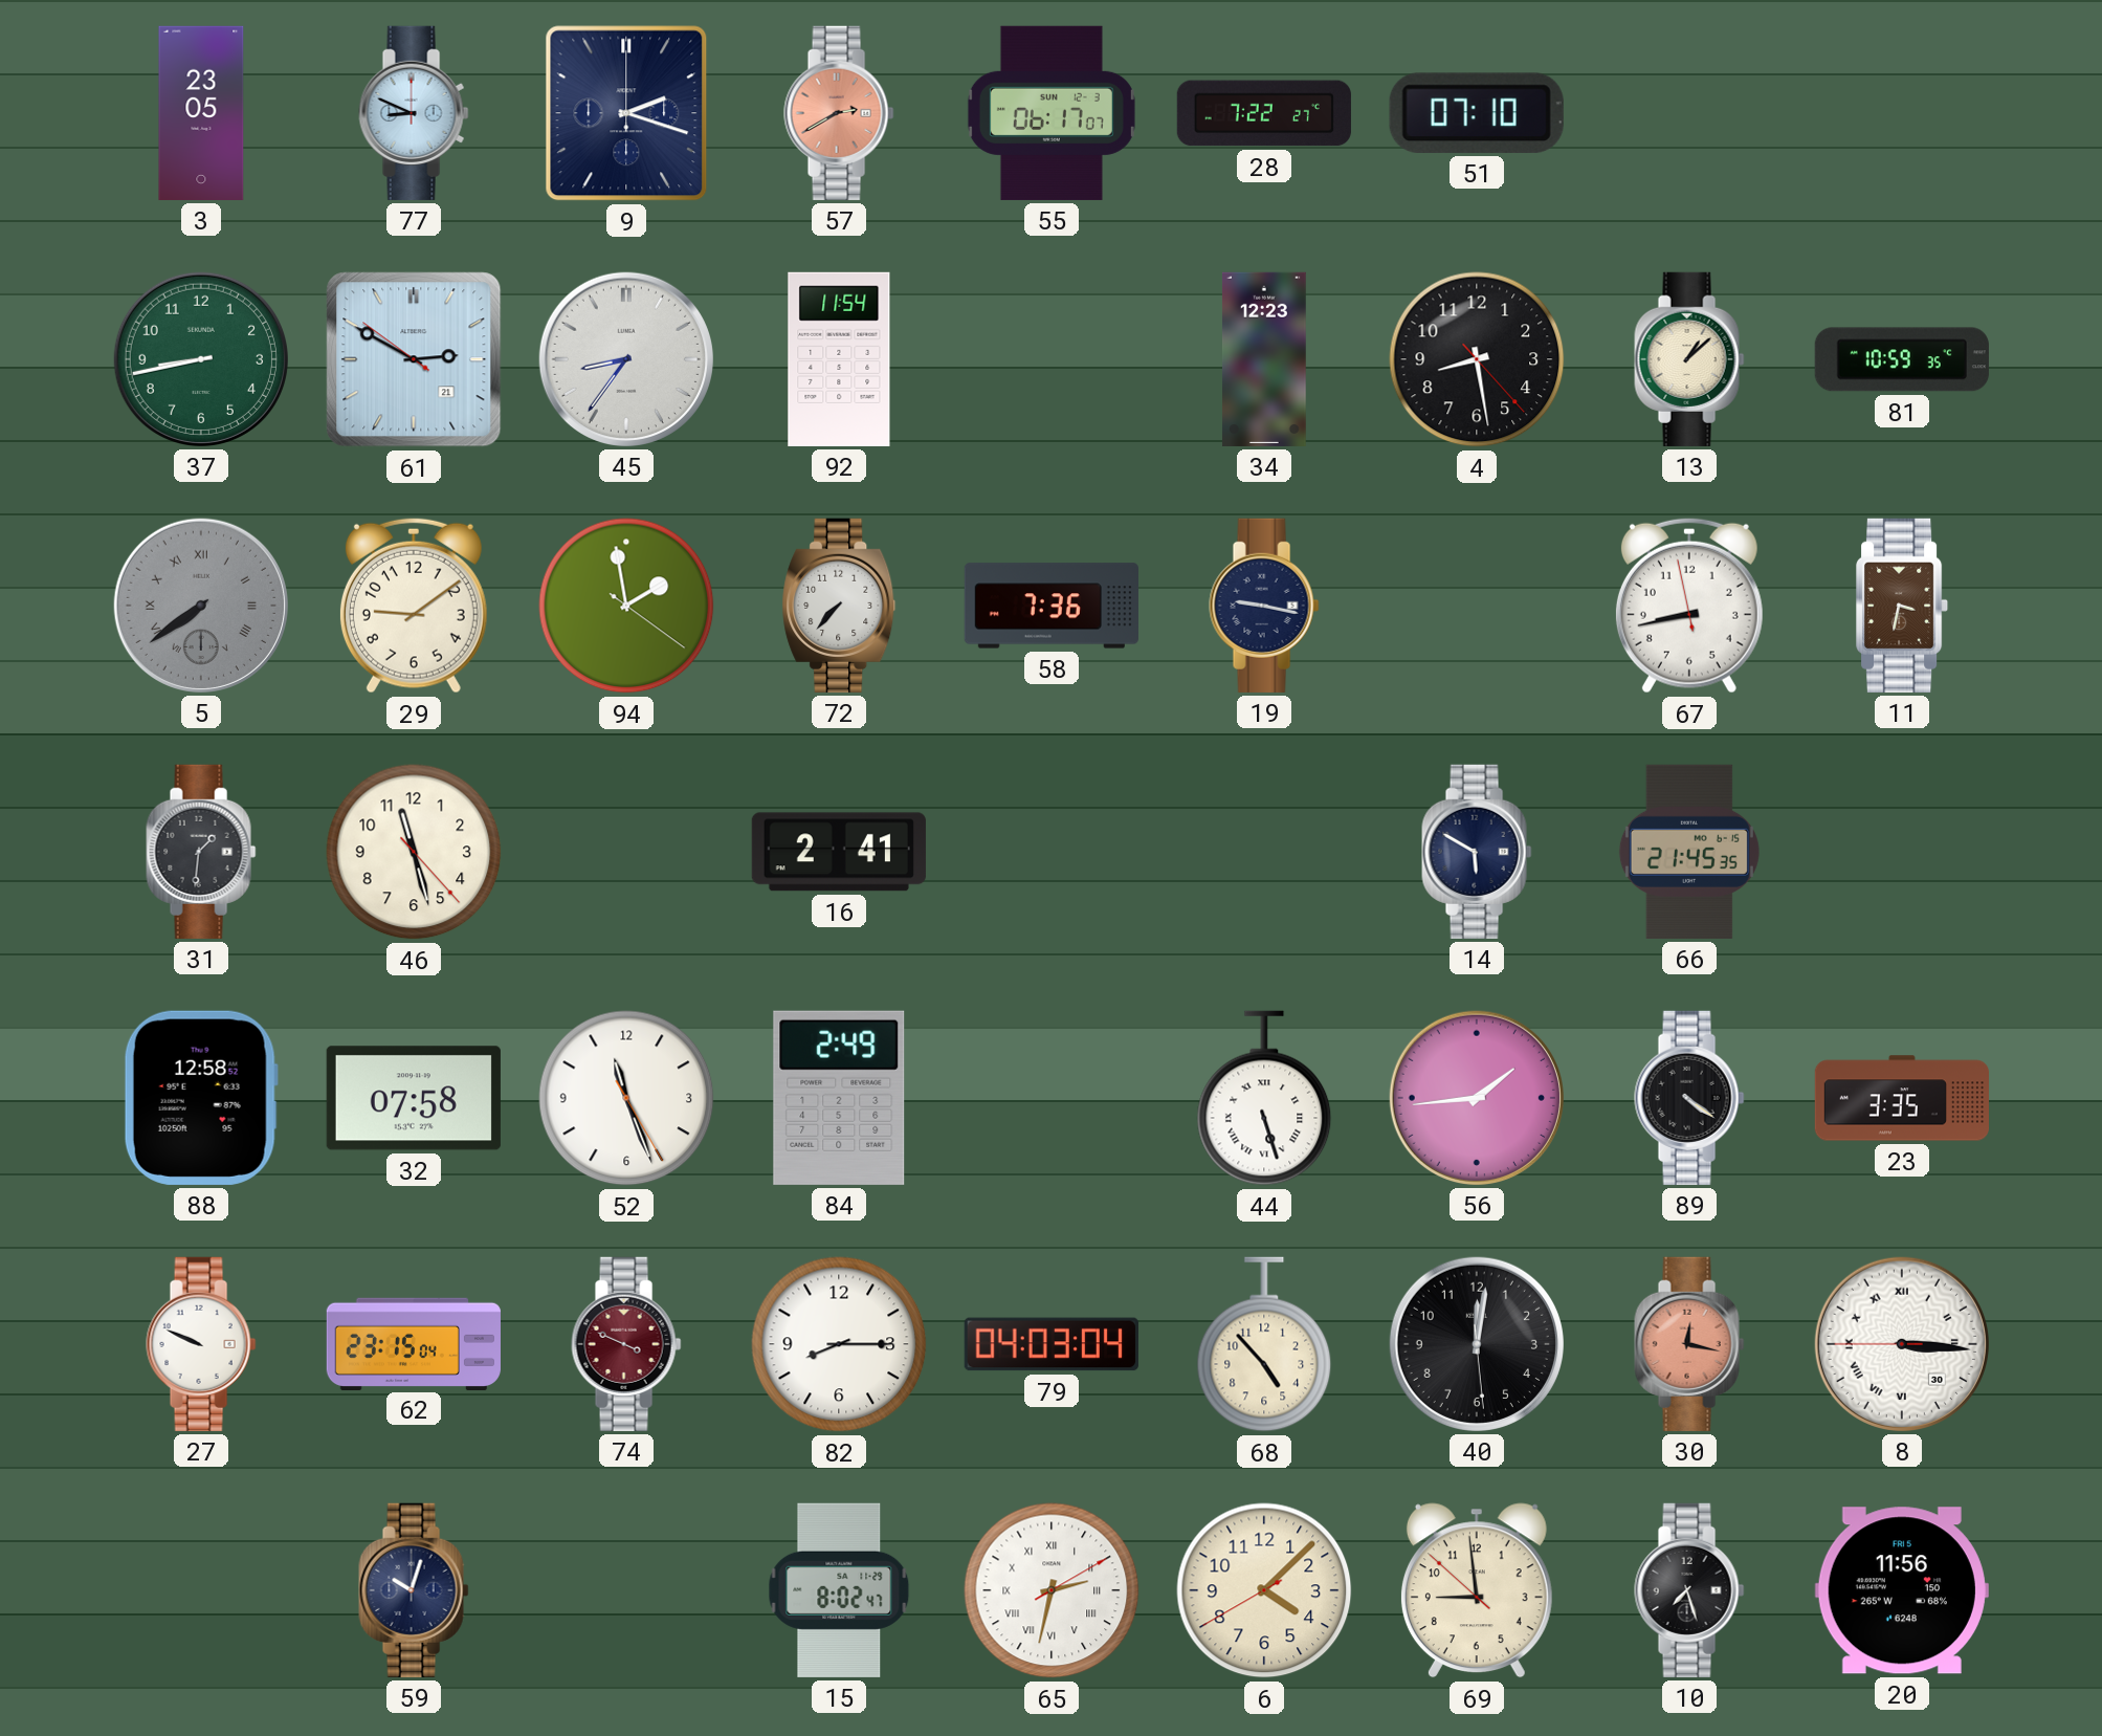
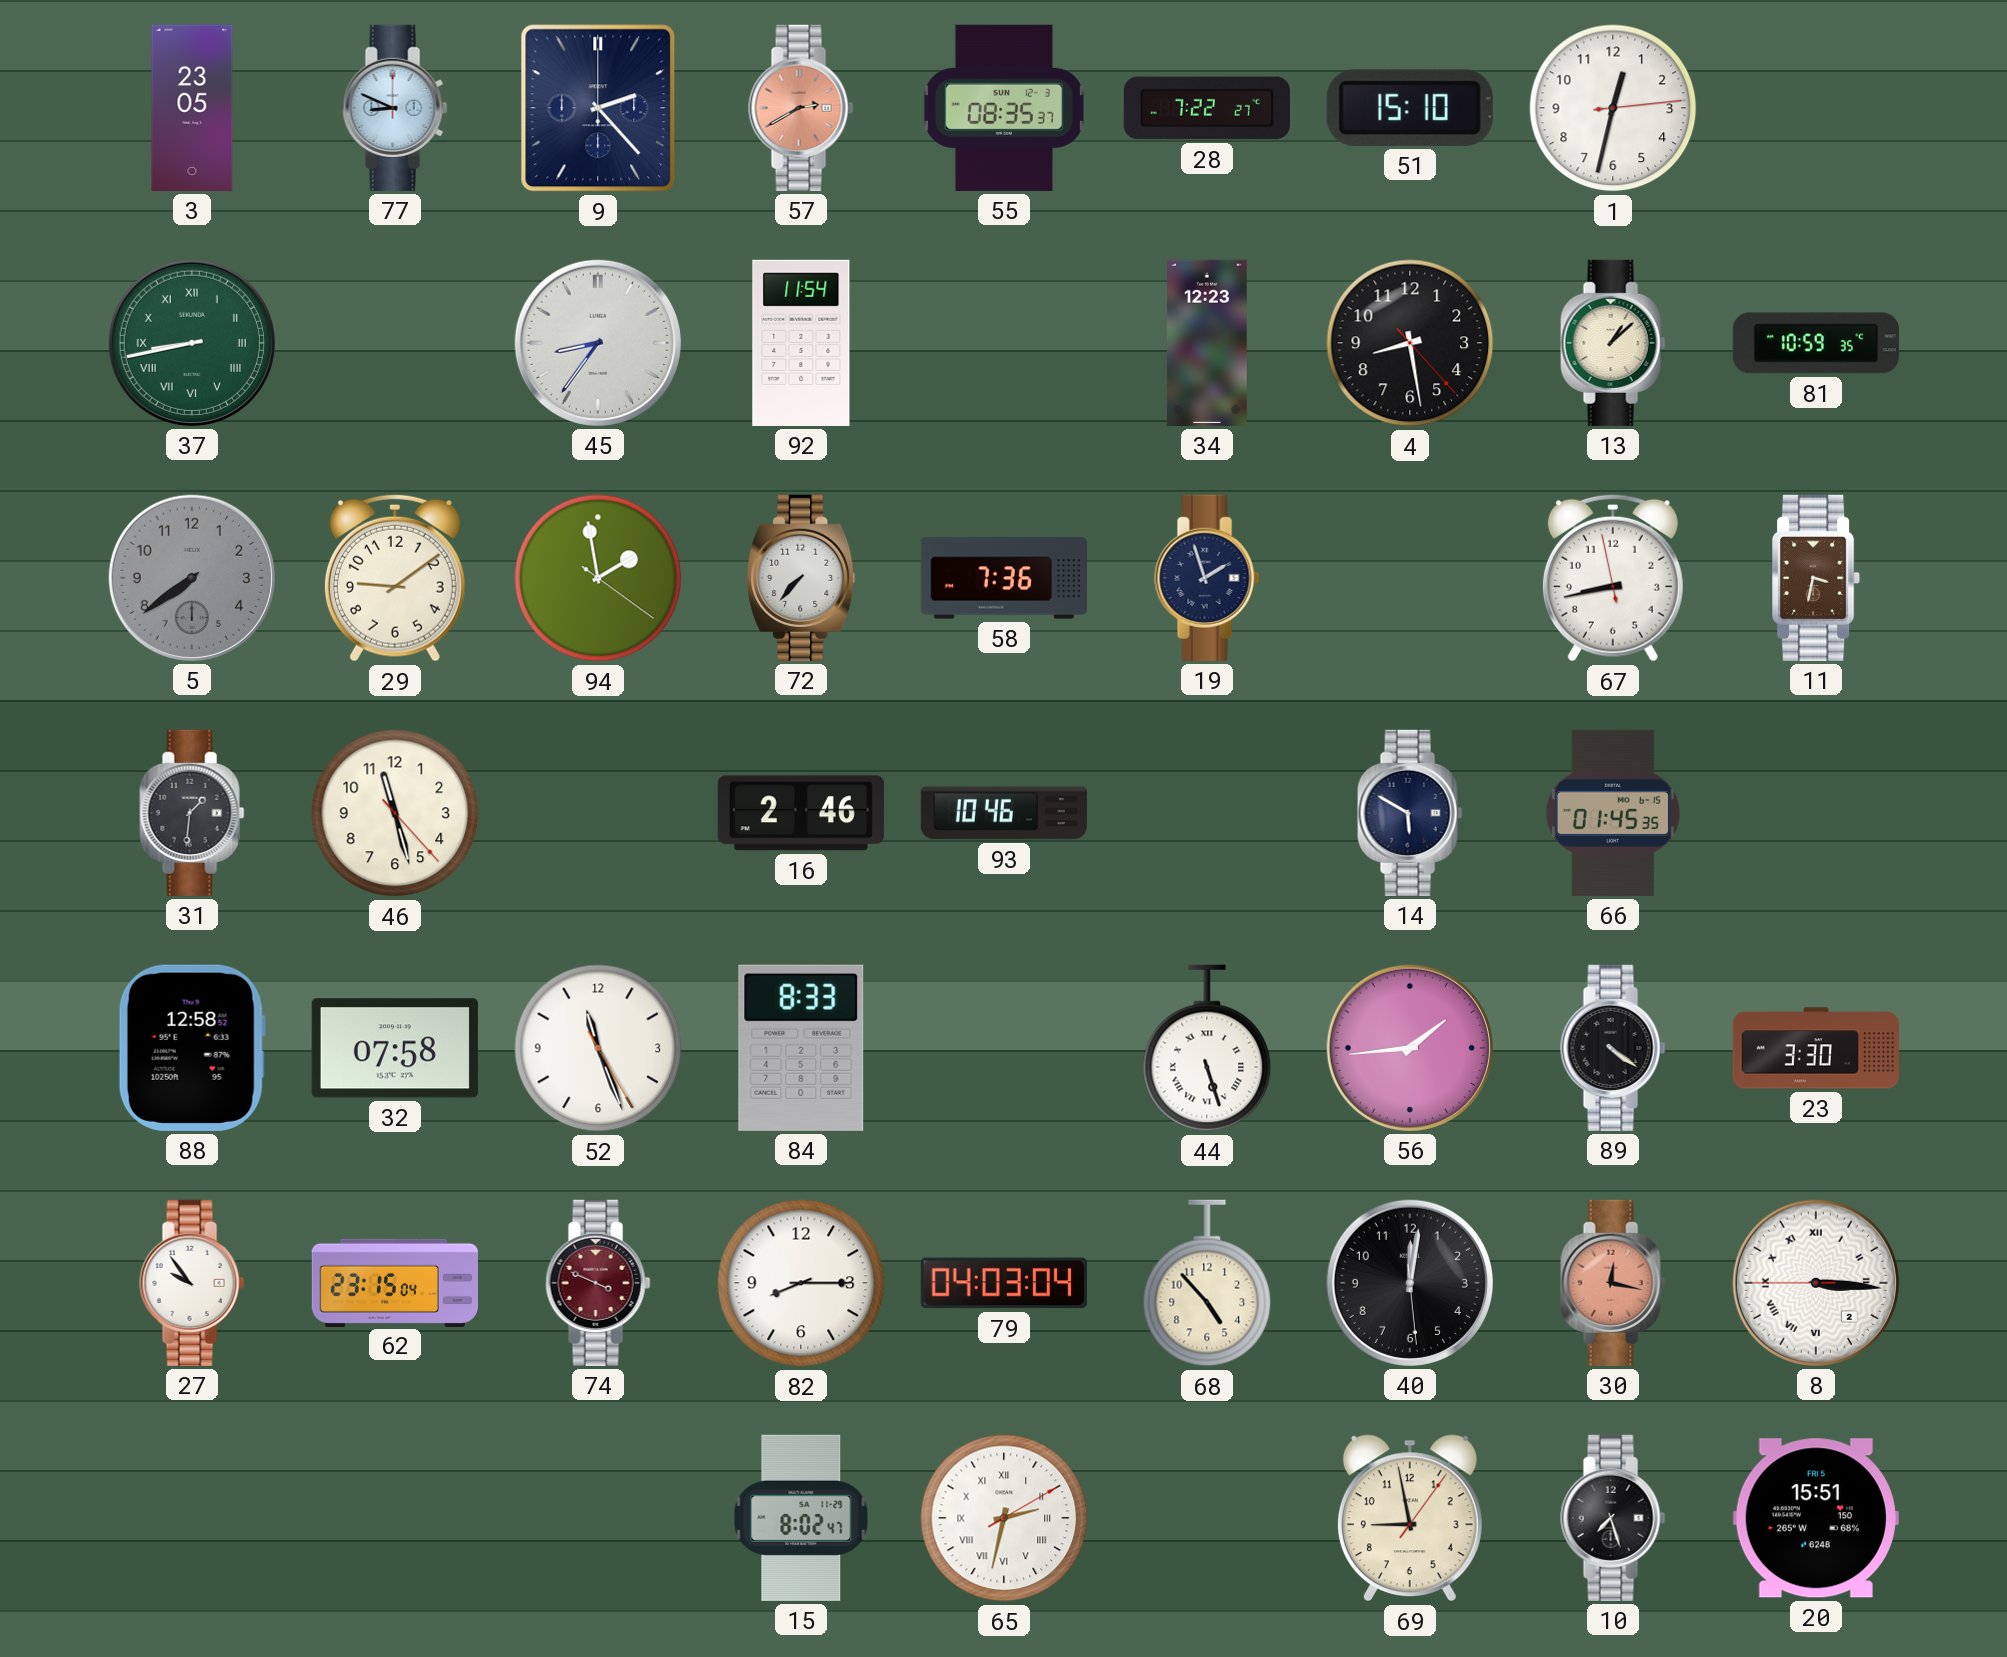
9: 2:18 -> 2:23
55: 06:17 -> 08:35
51: 07:10 -> 15:10
1: none -> 12:32
37 numerals: Arabic -> Roman
61: 2:49 -> none
5 numerals: Roman -> Arabic
19: 9:17 -> 1:57
16: 2:41 -> 2:46
93: none -> 10:46
66: 21:45 -> 01:45
84: 2:49 -> 8:33
23: 3:35 -> 3:30
27: 9:49 -> 9:54
8 date: 30 -> 2
59: 10:03 -> none
6: 4:07 -> none
69: 8:58:52 -> 8:58:06
20: 11:56 -> 15:51
